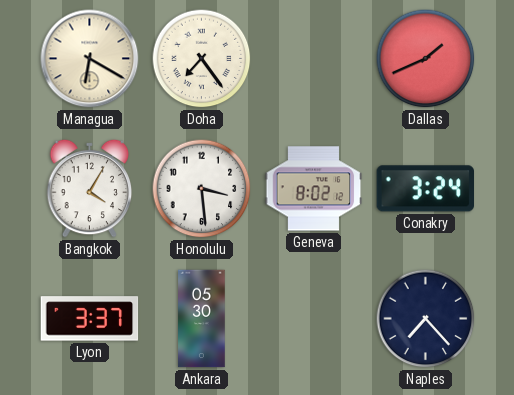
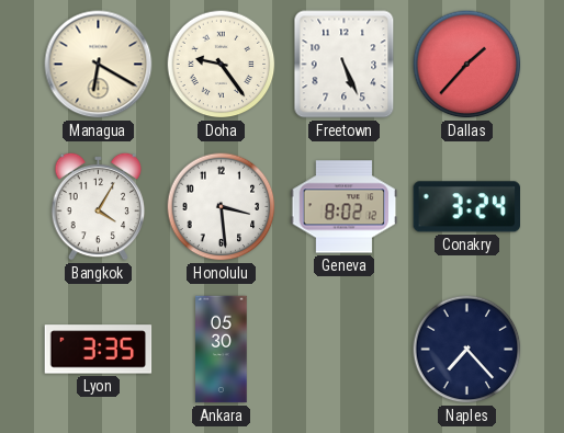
Doha: 7:24 -> 9:24
Freetown: none -> 5:26
Dallas: 1:41 -> 1:37
Lyon: 3:37 -> 3:35
